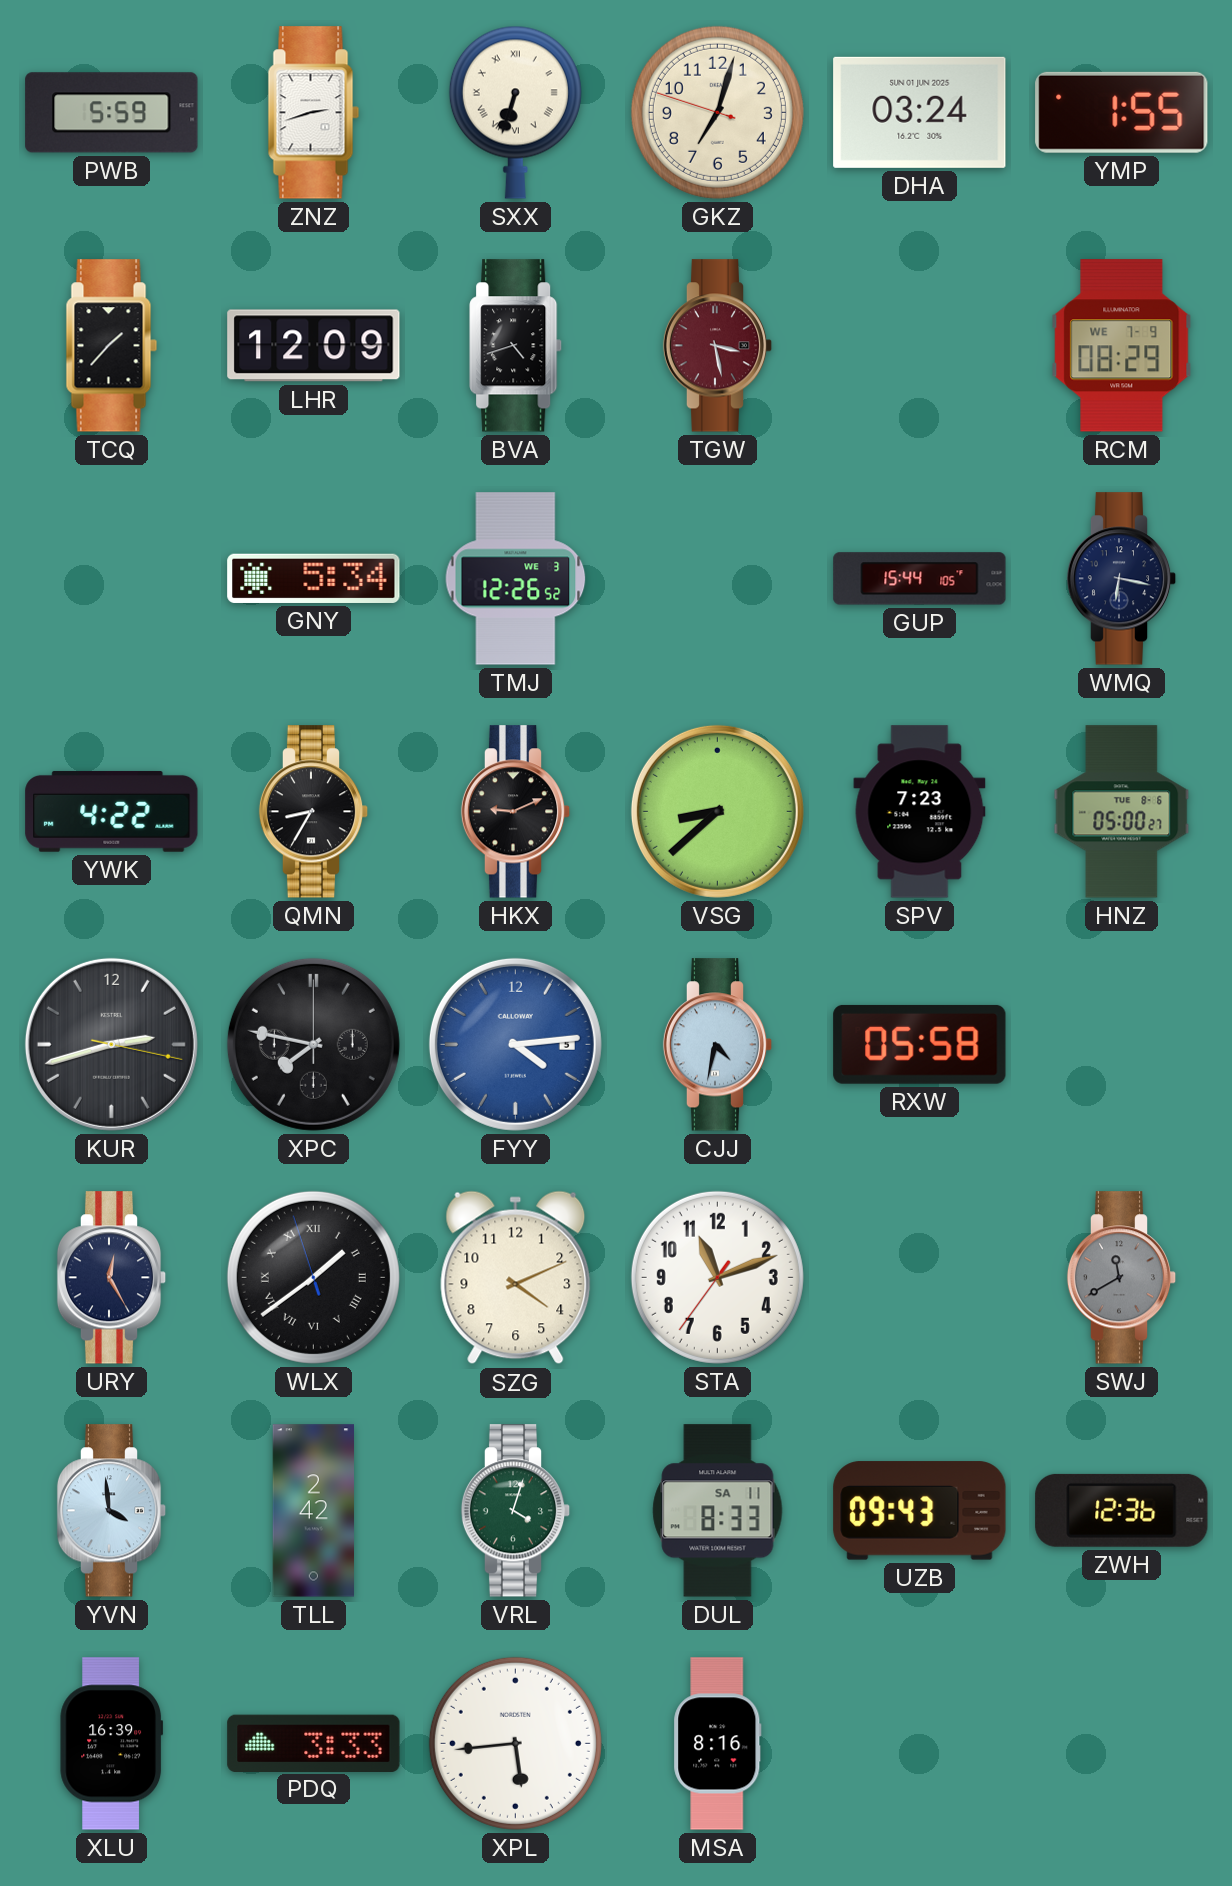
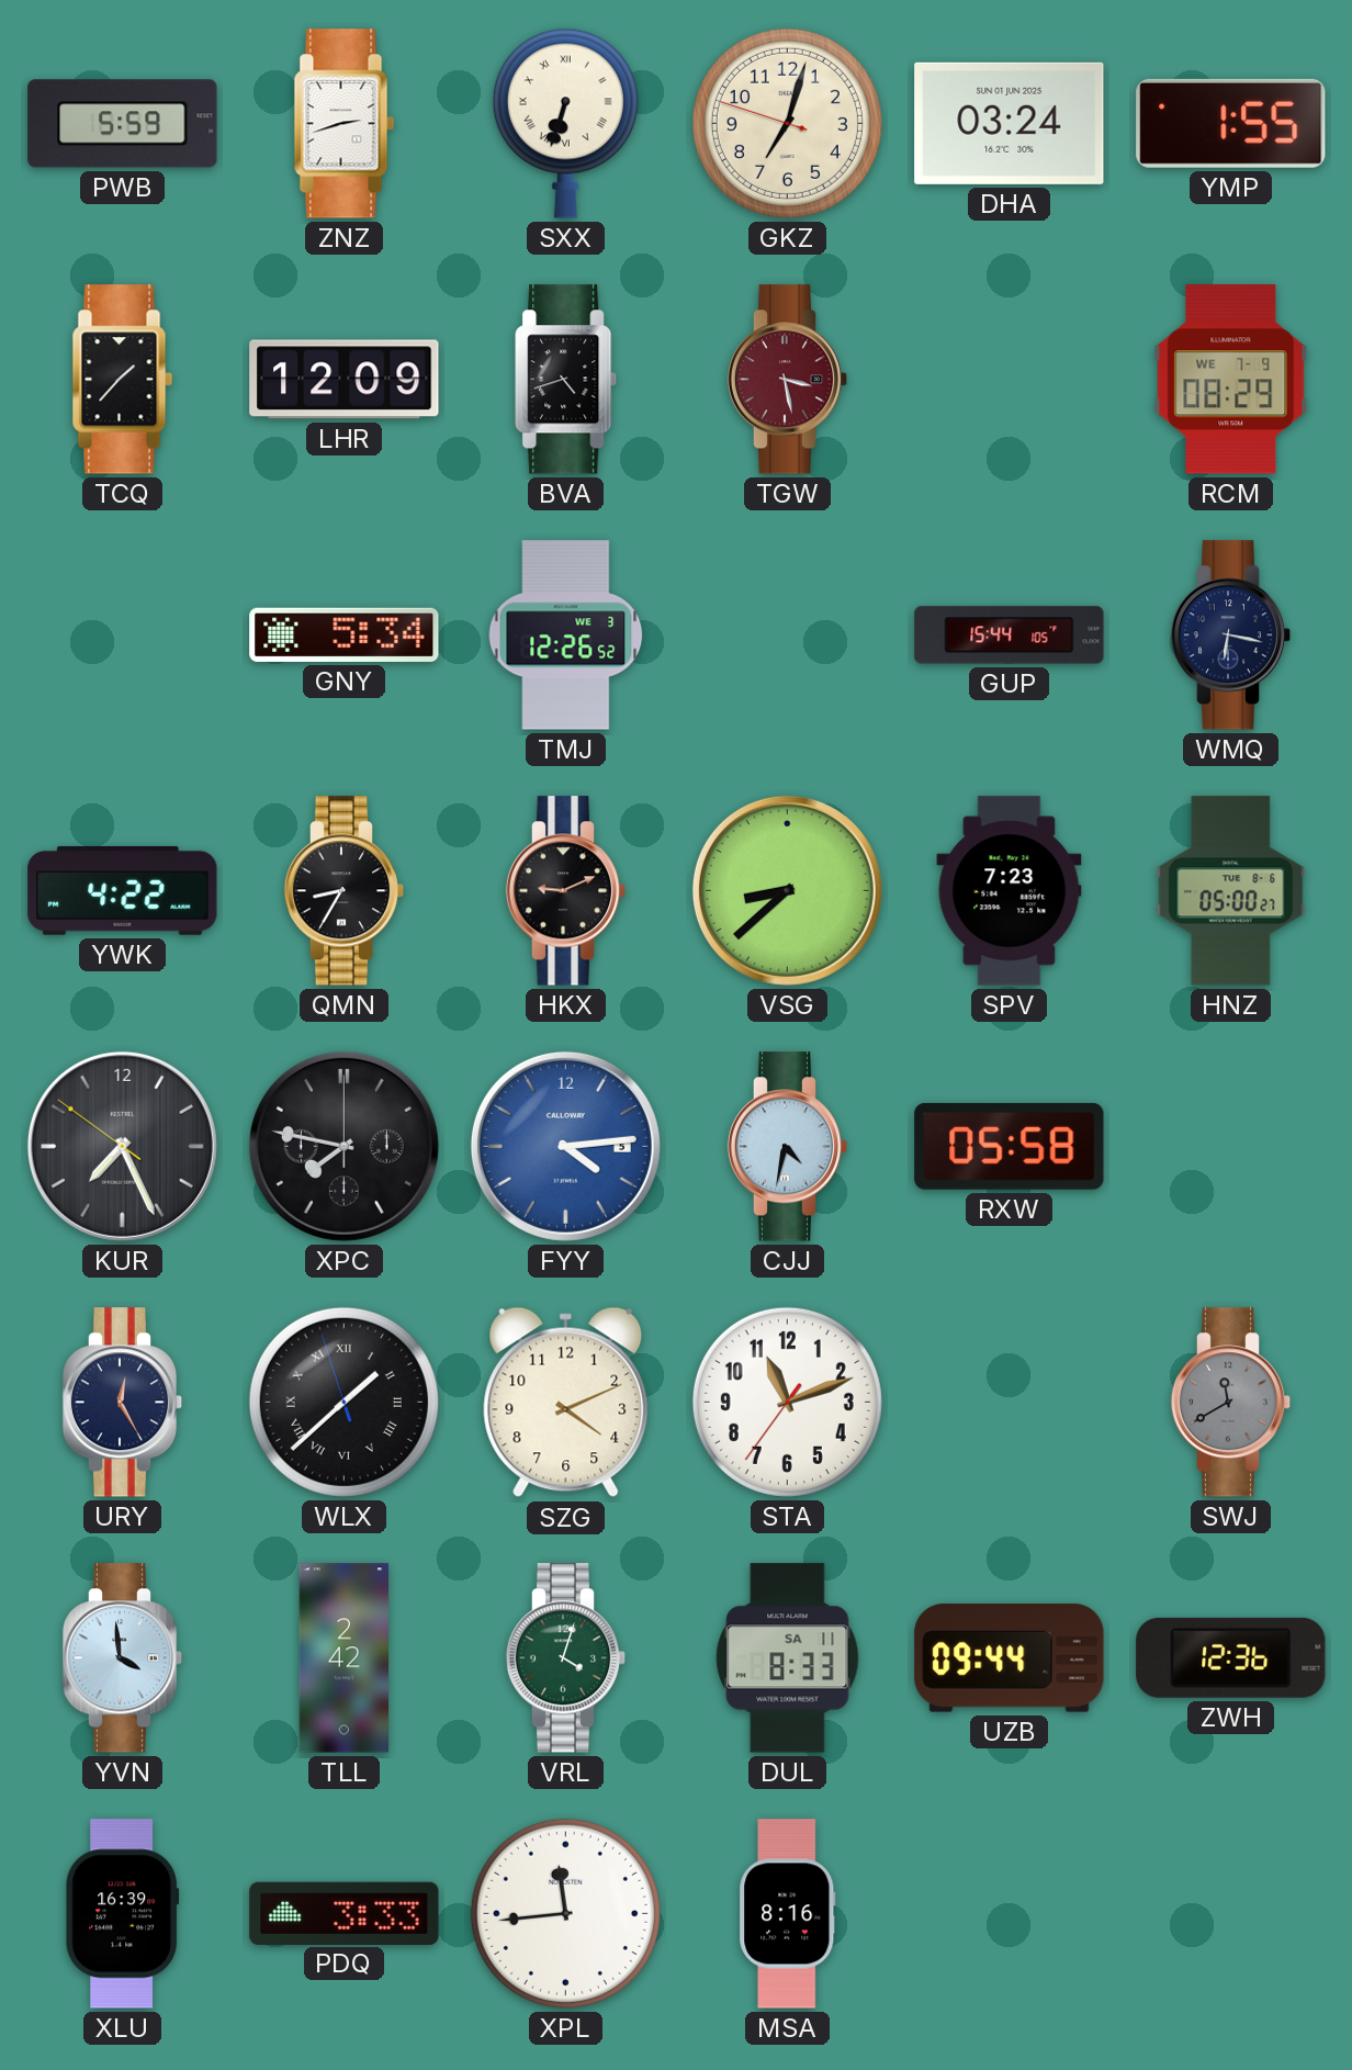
KUR: 2:42 -> 7:25
WLX: 1:38 -> 1:37
UZB: 09:43 -> 09:44
XPL: 5:44 -> 11:44
